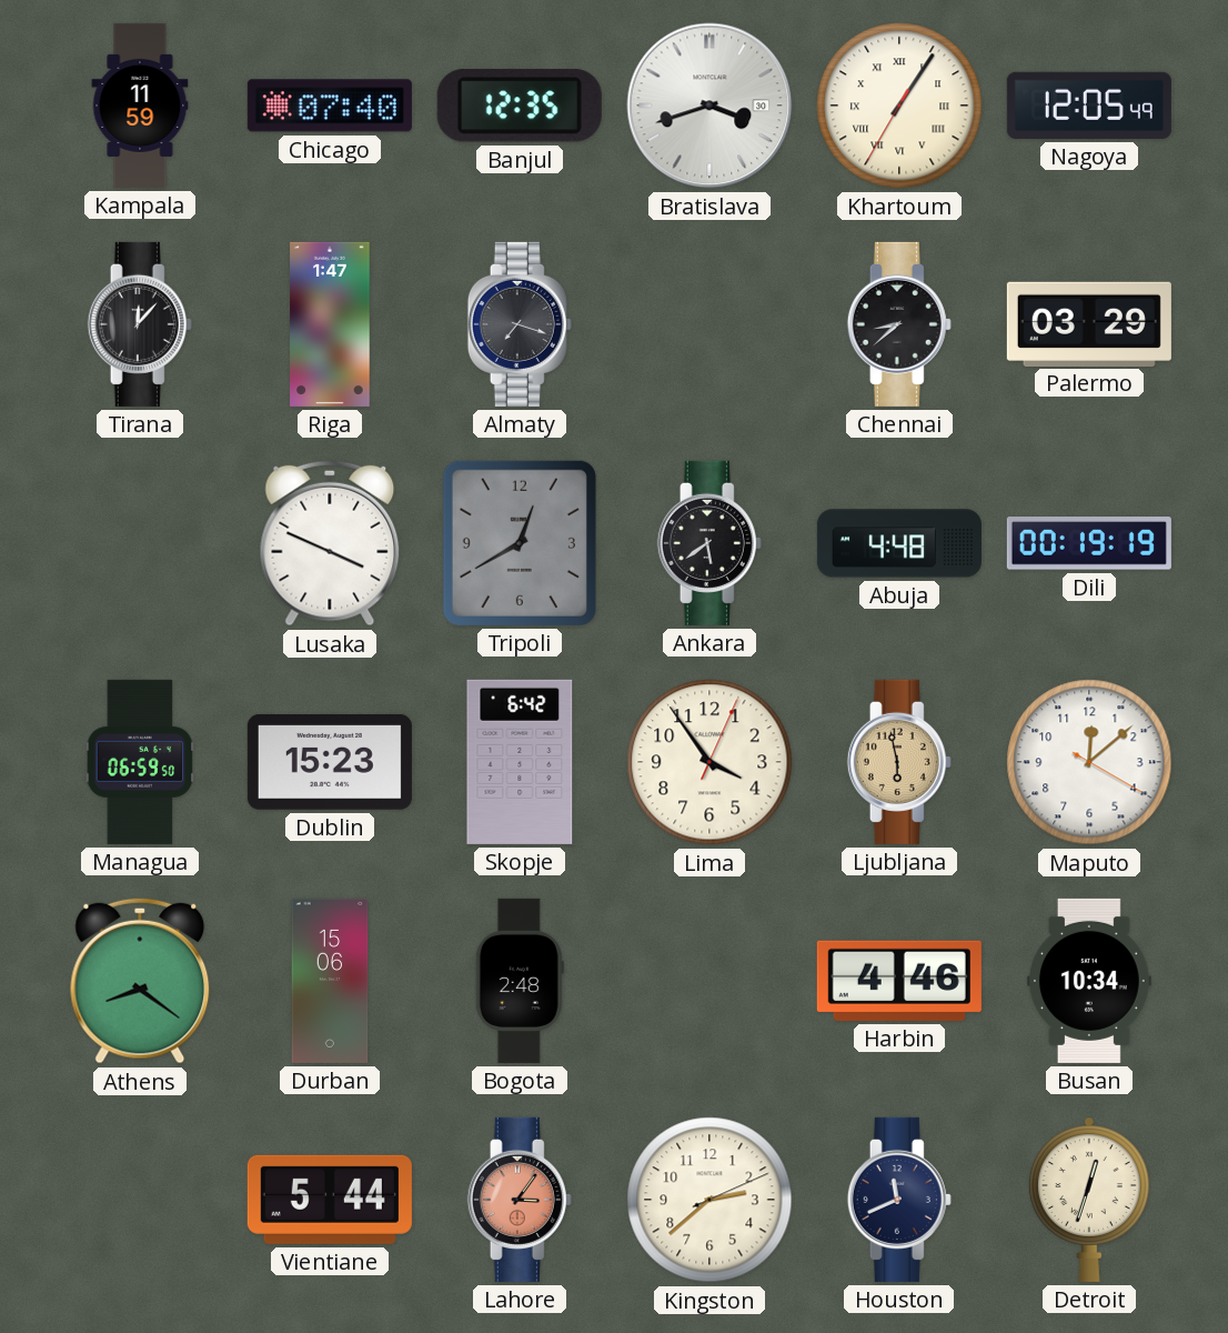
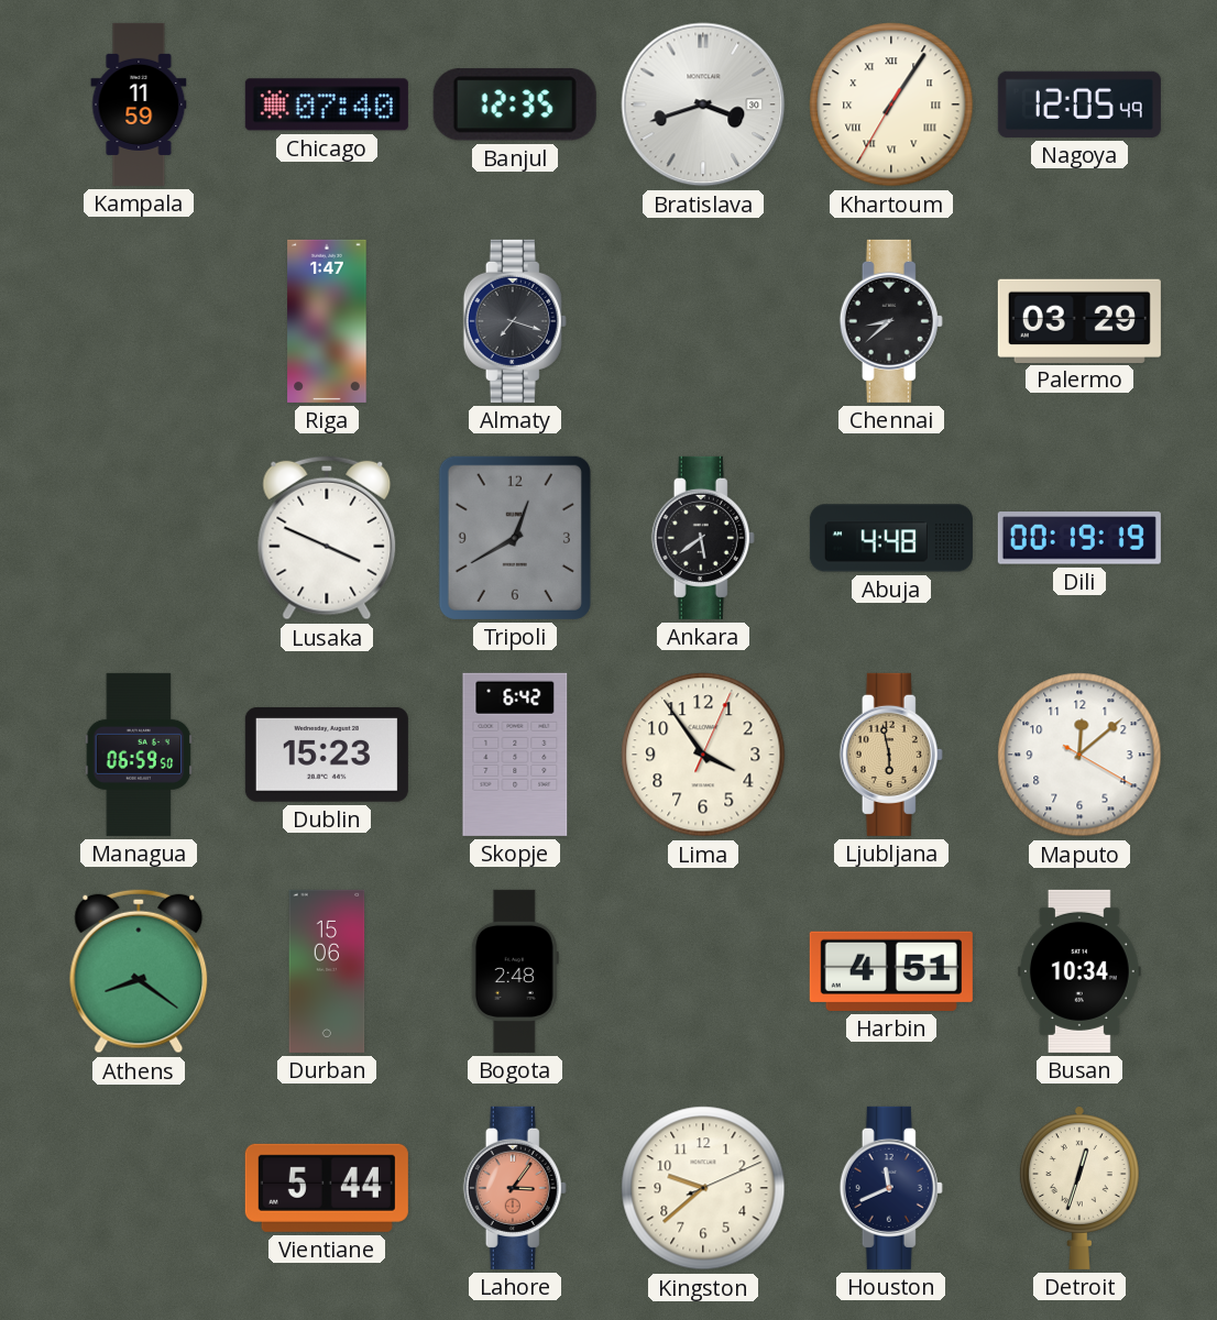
Tirana: 12:07 -> none
Harbin: 4:46 -> 4:51
Kingston: 2:38 -> 9:38
